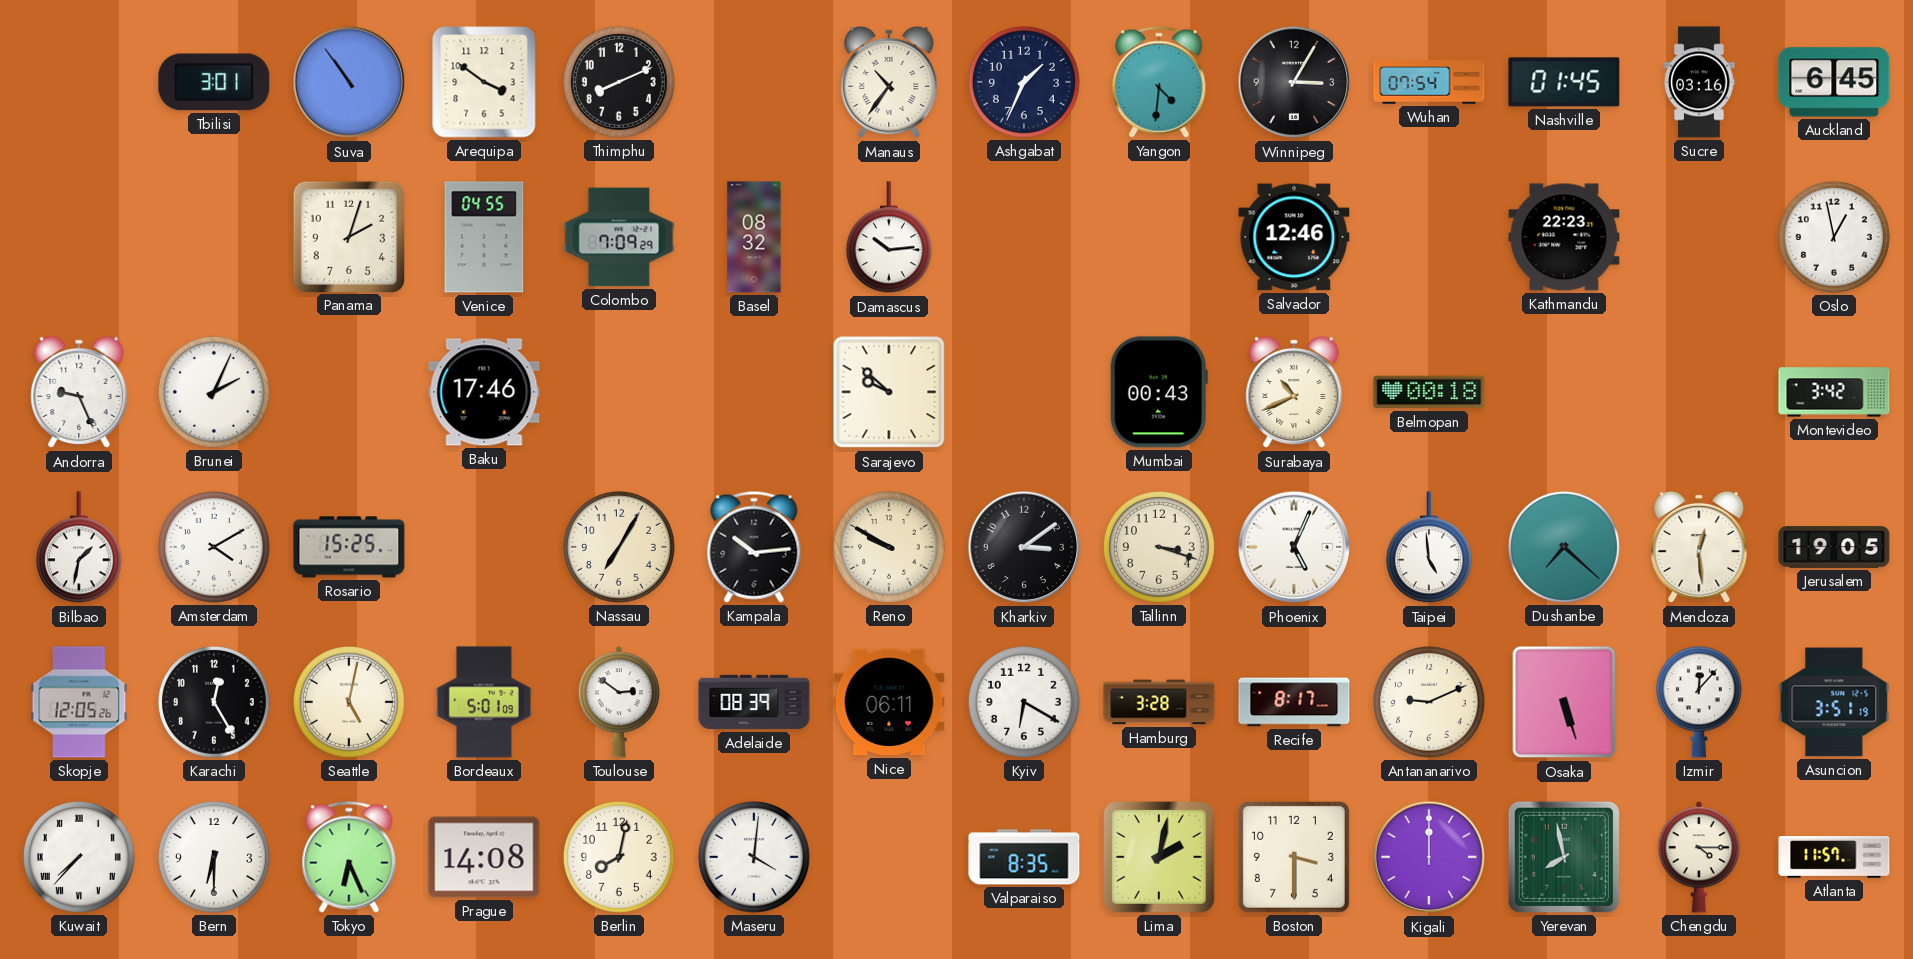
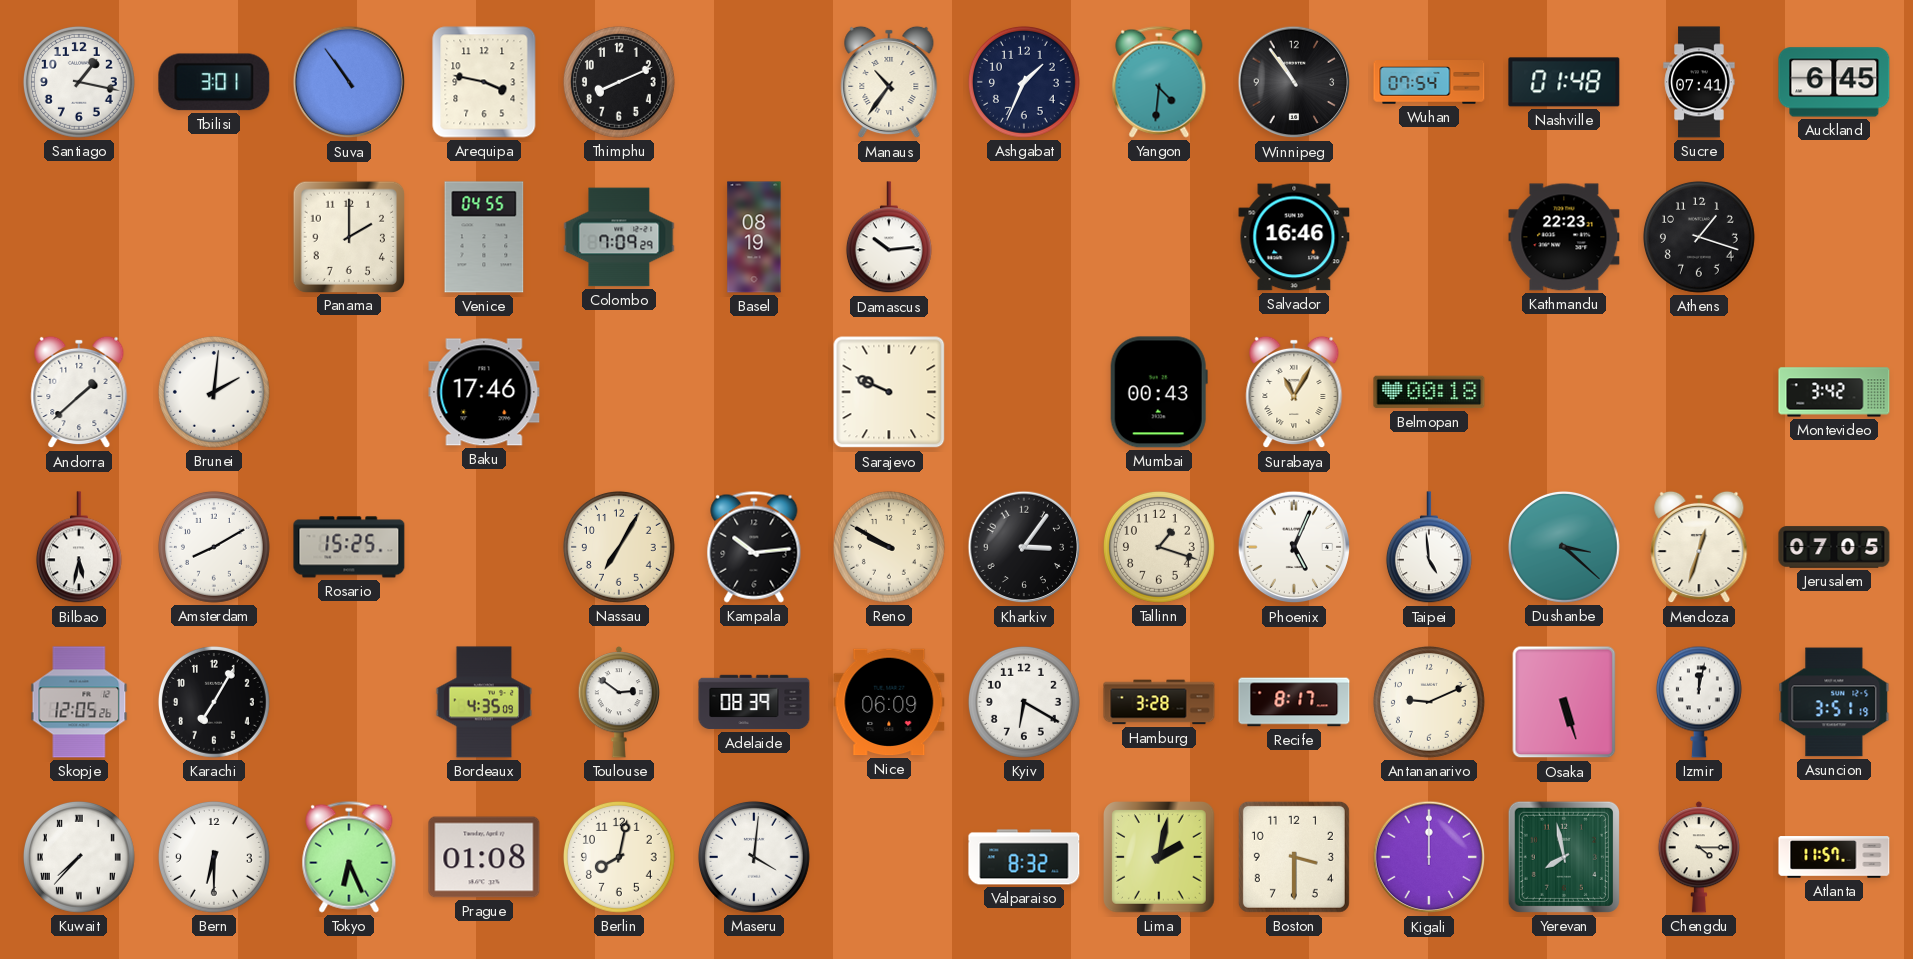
Santiago: none -> 1:17
Arequipa: 3:51 -> 3:47
Winnipeg: 3:05 -> 10:54
Nashville: 01:45 -> 01:48
Sucre: 03:16 -> 07:41
Panama: 2:03 -> 2:00
Basel: 08:32 -> 08:19
Salvador: 12:46 -> 16:46
Athens: none -> 1:18
Oslo: 12:58 -> none
Andorra: 9:26 -> 1:38
Brunei: 2:04 -> 2:01
Sarajevo: 9:52 -> 9:49
Surabaya: 10:41 -> 11:05
Bilbao: 1:32 -> 5:32
Amsterdam: 4:10 -> 8:10
Kharkiv: 3:09 -> 3:06
Tallinn: 3:18 -> 1:18
Dushanbe: 7:22 -> 3:22
Mendoza: 12:29 -> 12:33
Jerusalem: 19:05 -> 07:05
Karachi: 12:25 -> 7:05
Seattle: 5:02 -> none
Bordeaux: 5:01 -> 4:35
Nice: 06:11 -> 06:09
Izmir: 12:07 -> 12:02
Prague: 14:08 -> 01:08
Valparaiso: 8:35 -> 8:32
